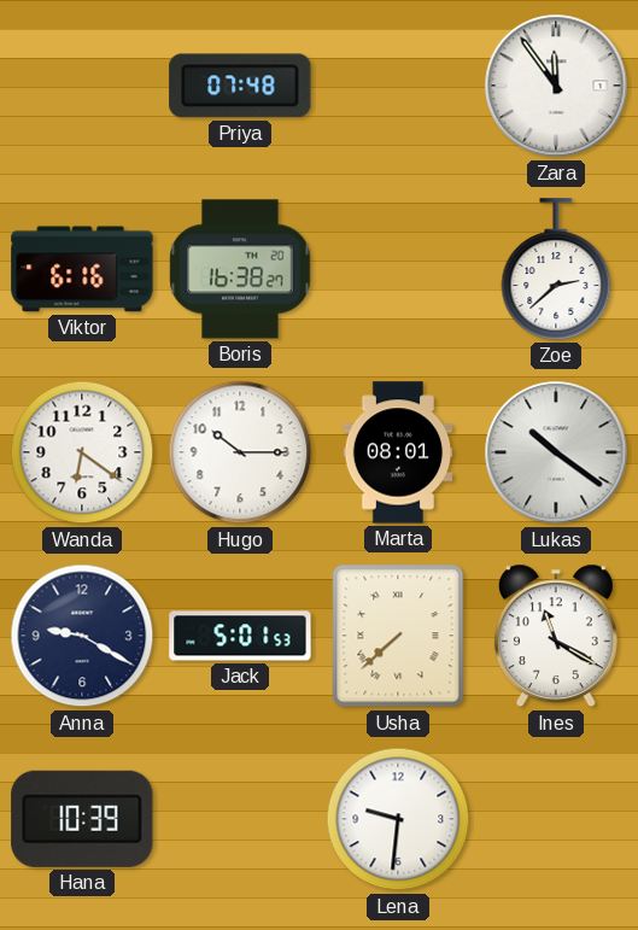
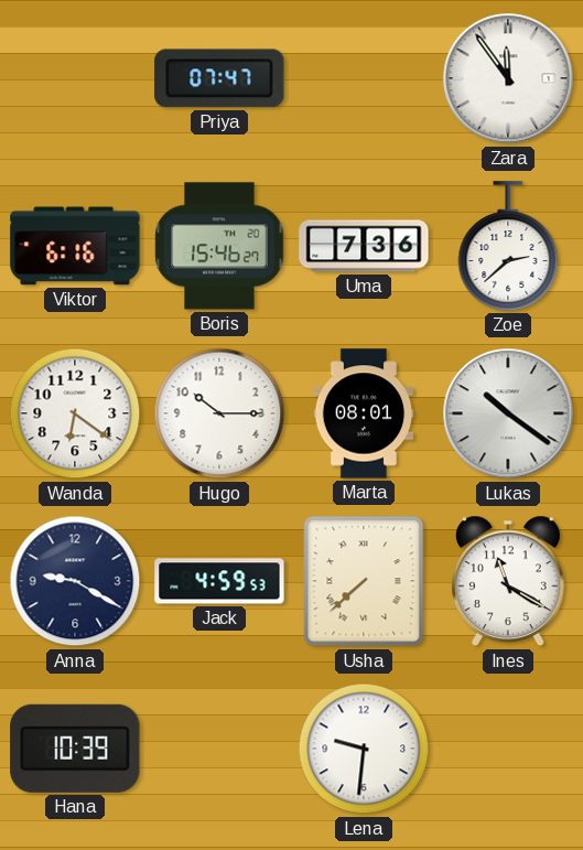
Priya: 07:48 -> 07:47
Boris: 16:38 -> 15:46
Uma: none -> 7:36
Jack: 5:01 -> 4:59
